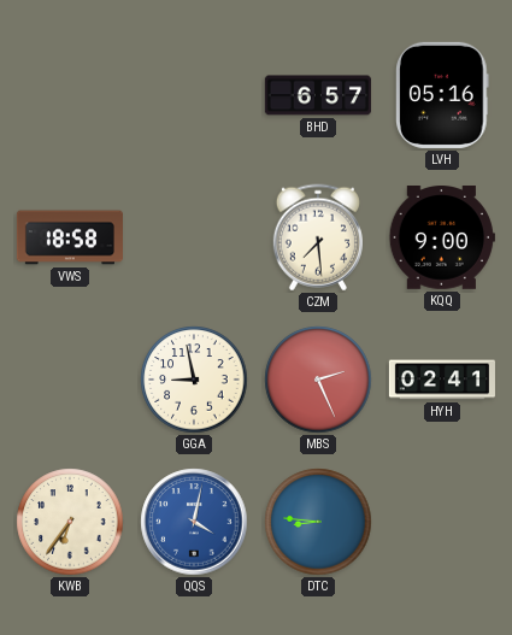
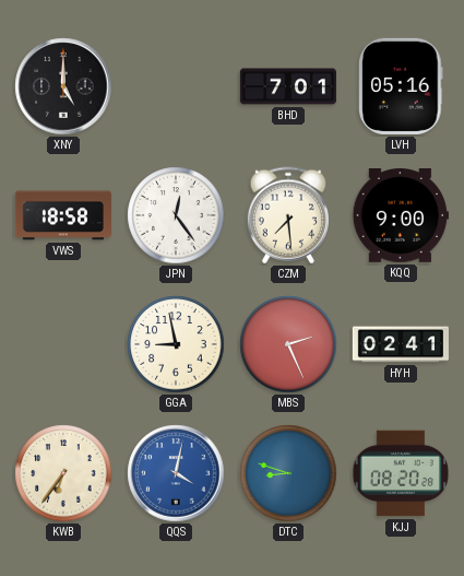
XNY: none -> 5:00
BHD: 6:57 -> 7:01
JPN: none -> 12:24
DTC: 8:46 -> 8:48
KJJ: none -> 08:20
